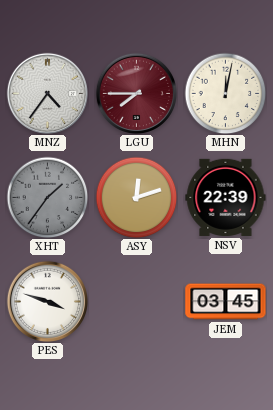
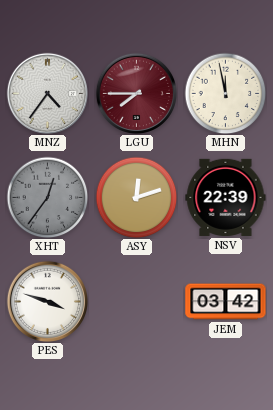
MHN: 12:02 -> 11:58
XHT: 1:36 -> 12:36
JEM: 03:45 -> 03:42
